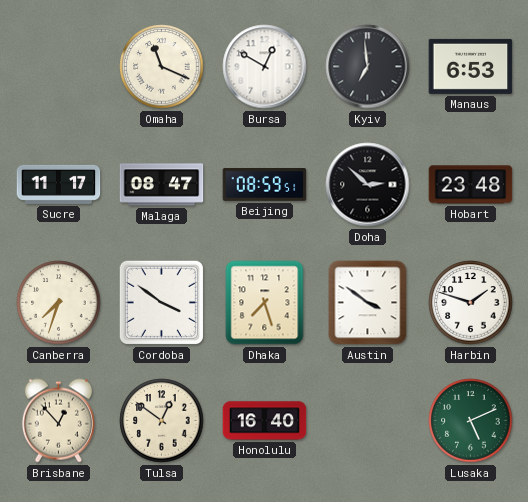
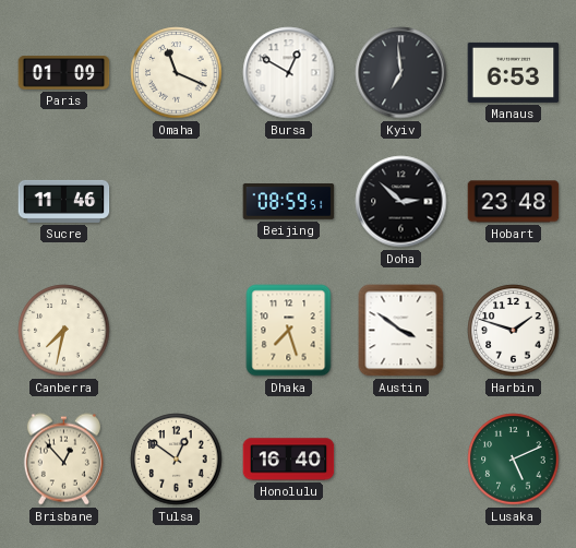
Paris: none -> 01:09
Sucre: 11:17 -> 11:46
Malaga: 08:47 -> none
Canberra: 7:33 -> 7:32
Cordoba: 3:51 -> none
